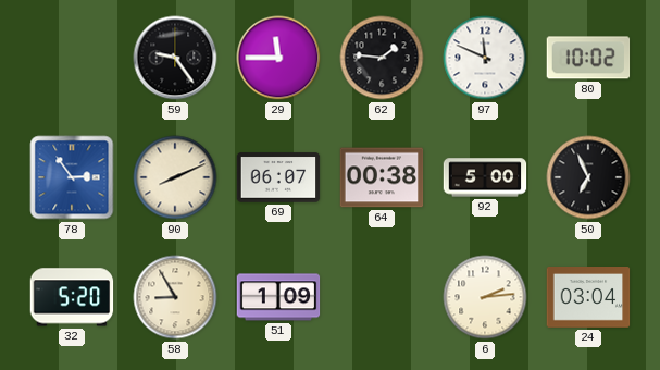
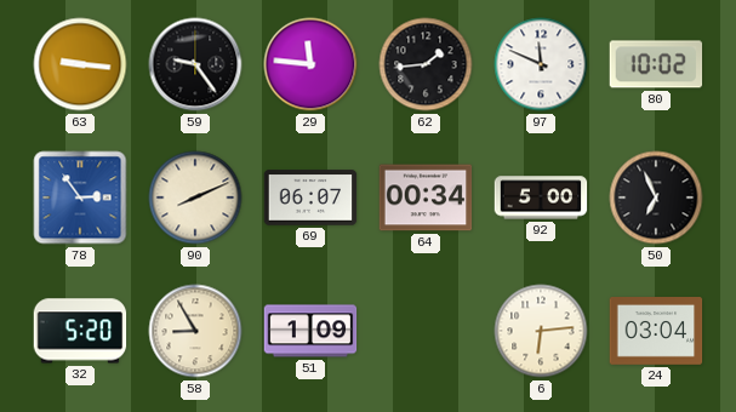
63: none -> 9:16
29: 11:45 -> 11:46
62: 1:46 -> 1:44
64: 00:38 -> 00:34
6: 2:14 -> 6:14
